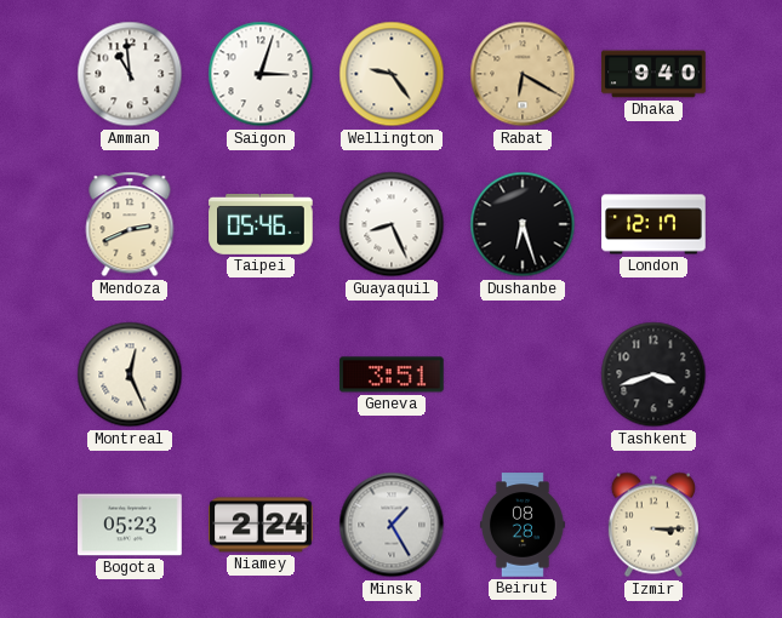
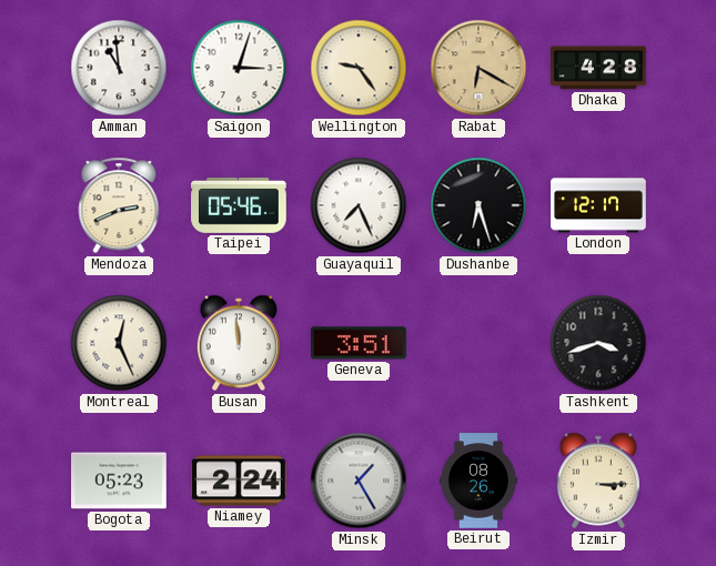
Dhaka: 9:40 -> 4:28
Guayaquil: 8:26 -> 7:26
Busan: none -> 11:59
Beirut: 08:28 -> 08:26
